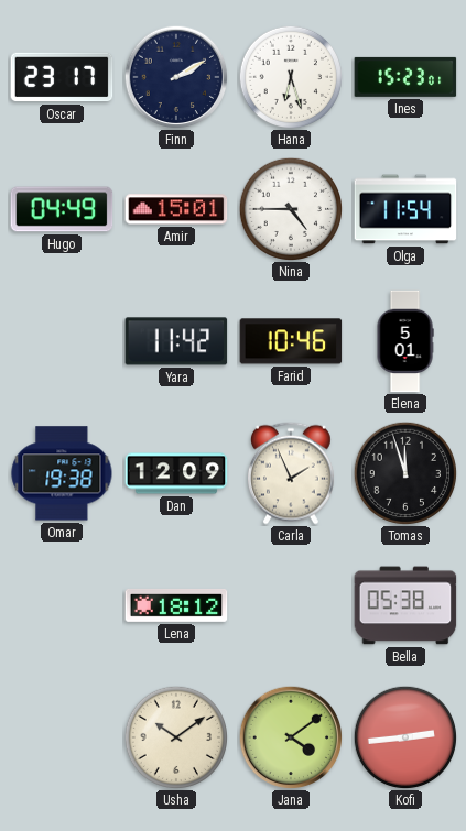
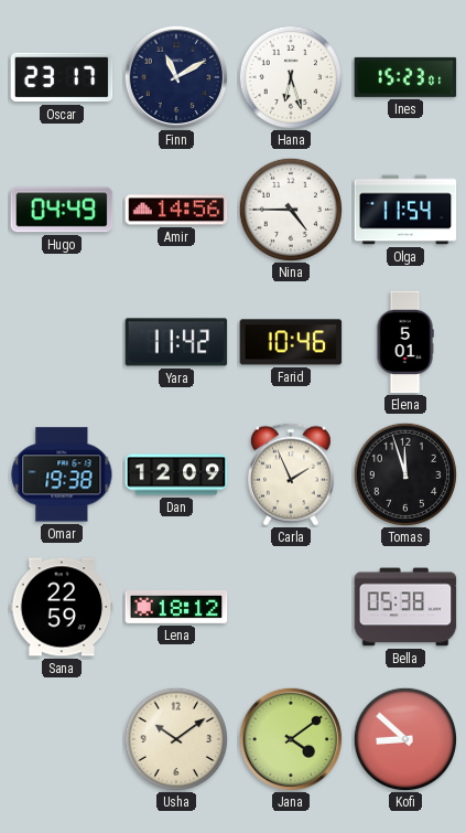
Finn: 2:10 -> 11:10
Amir: 15:01 -> 14:56
Sana: none -> 22:59
Kofi: 2:44 -> 8:52
